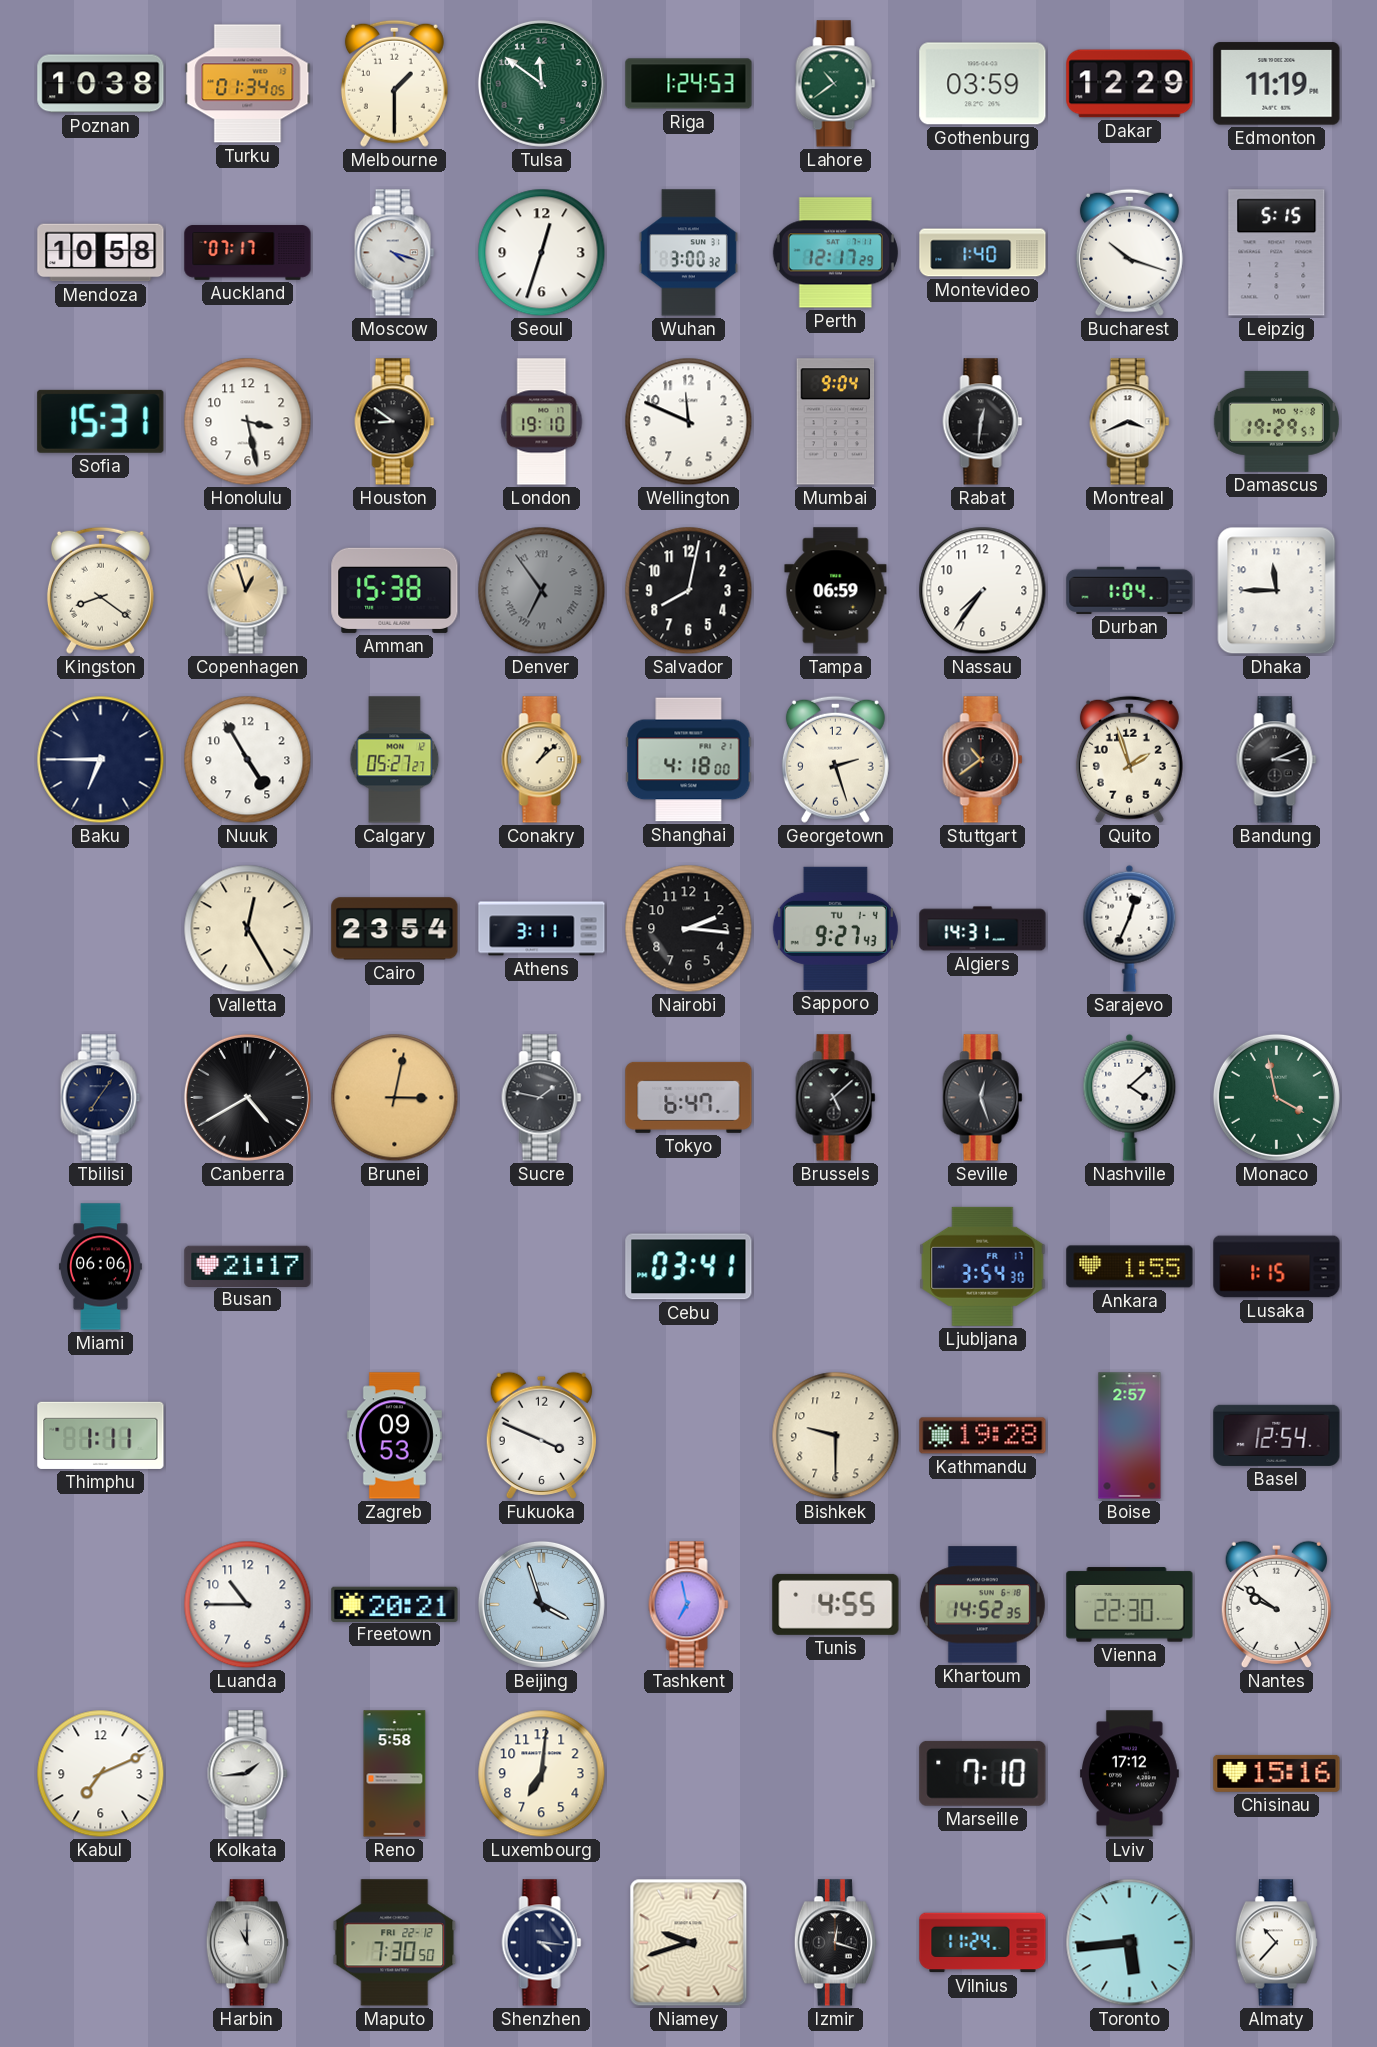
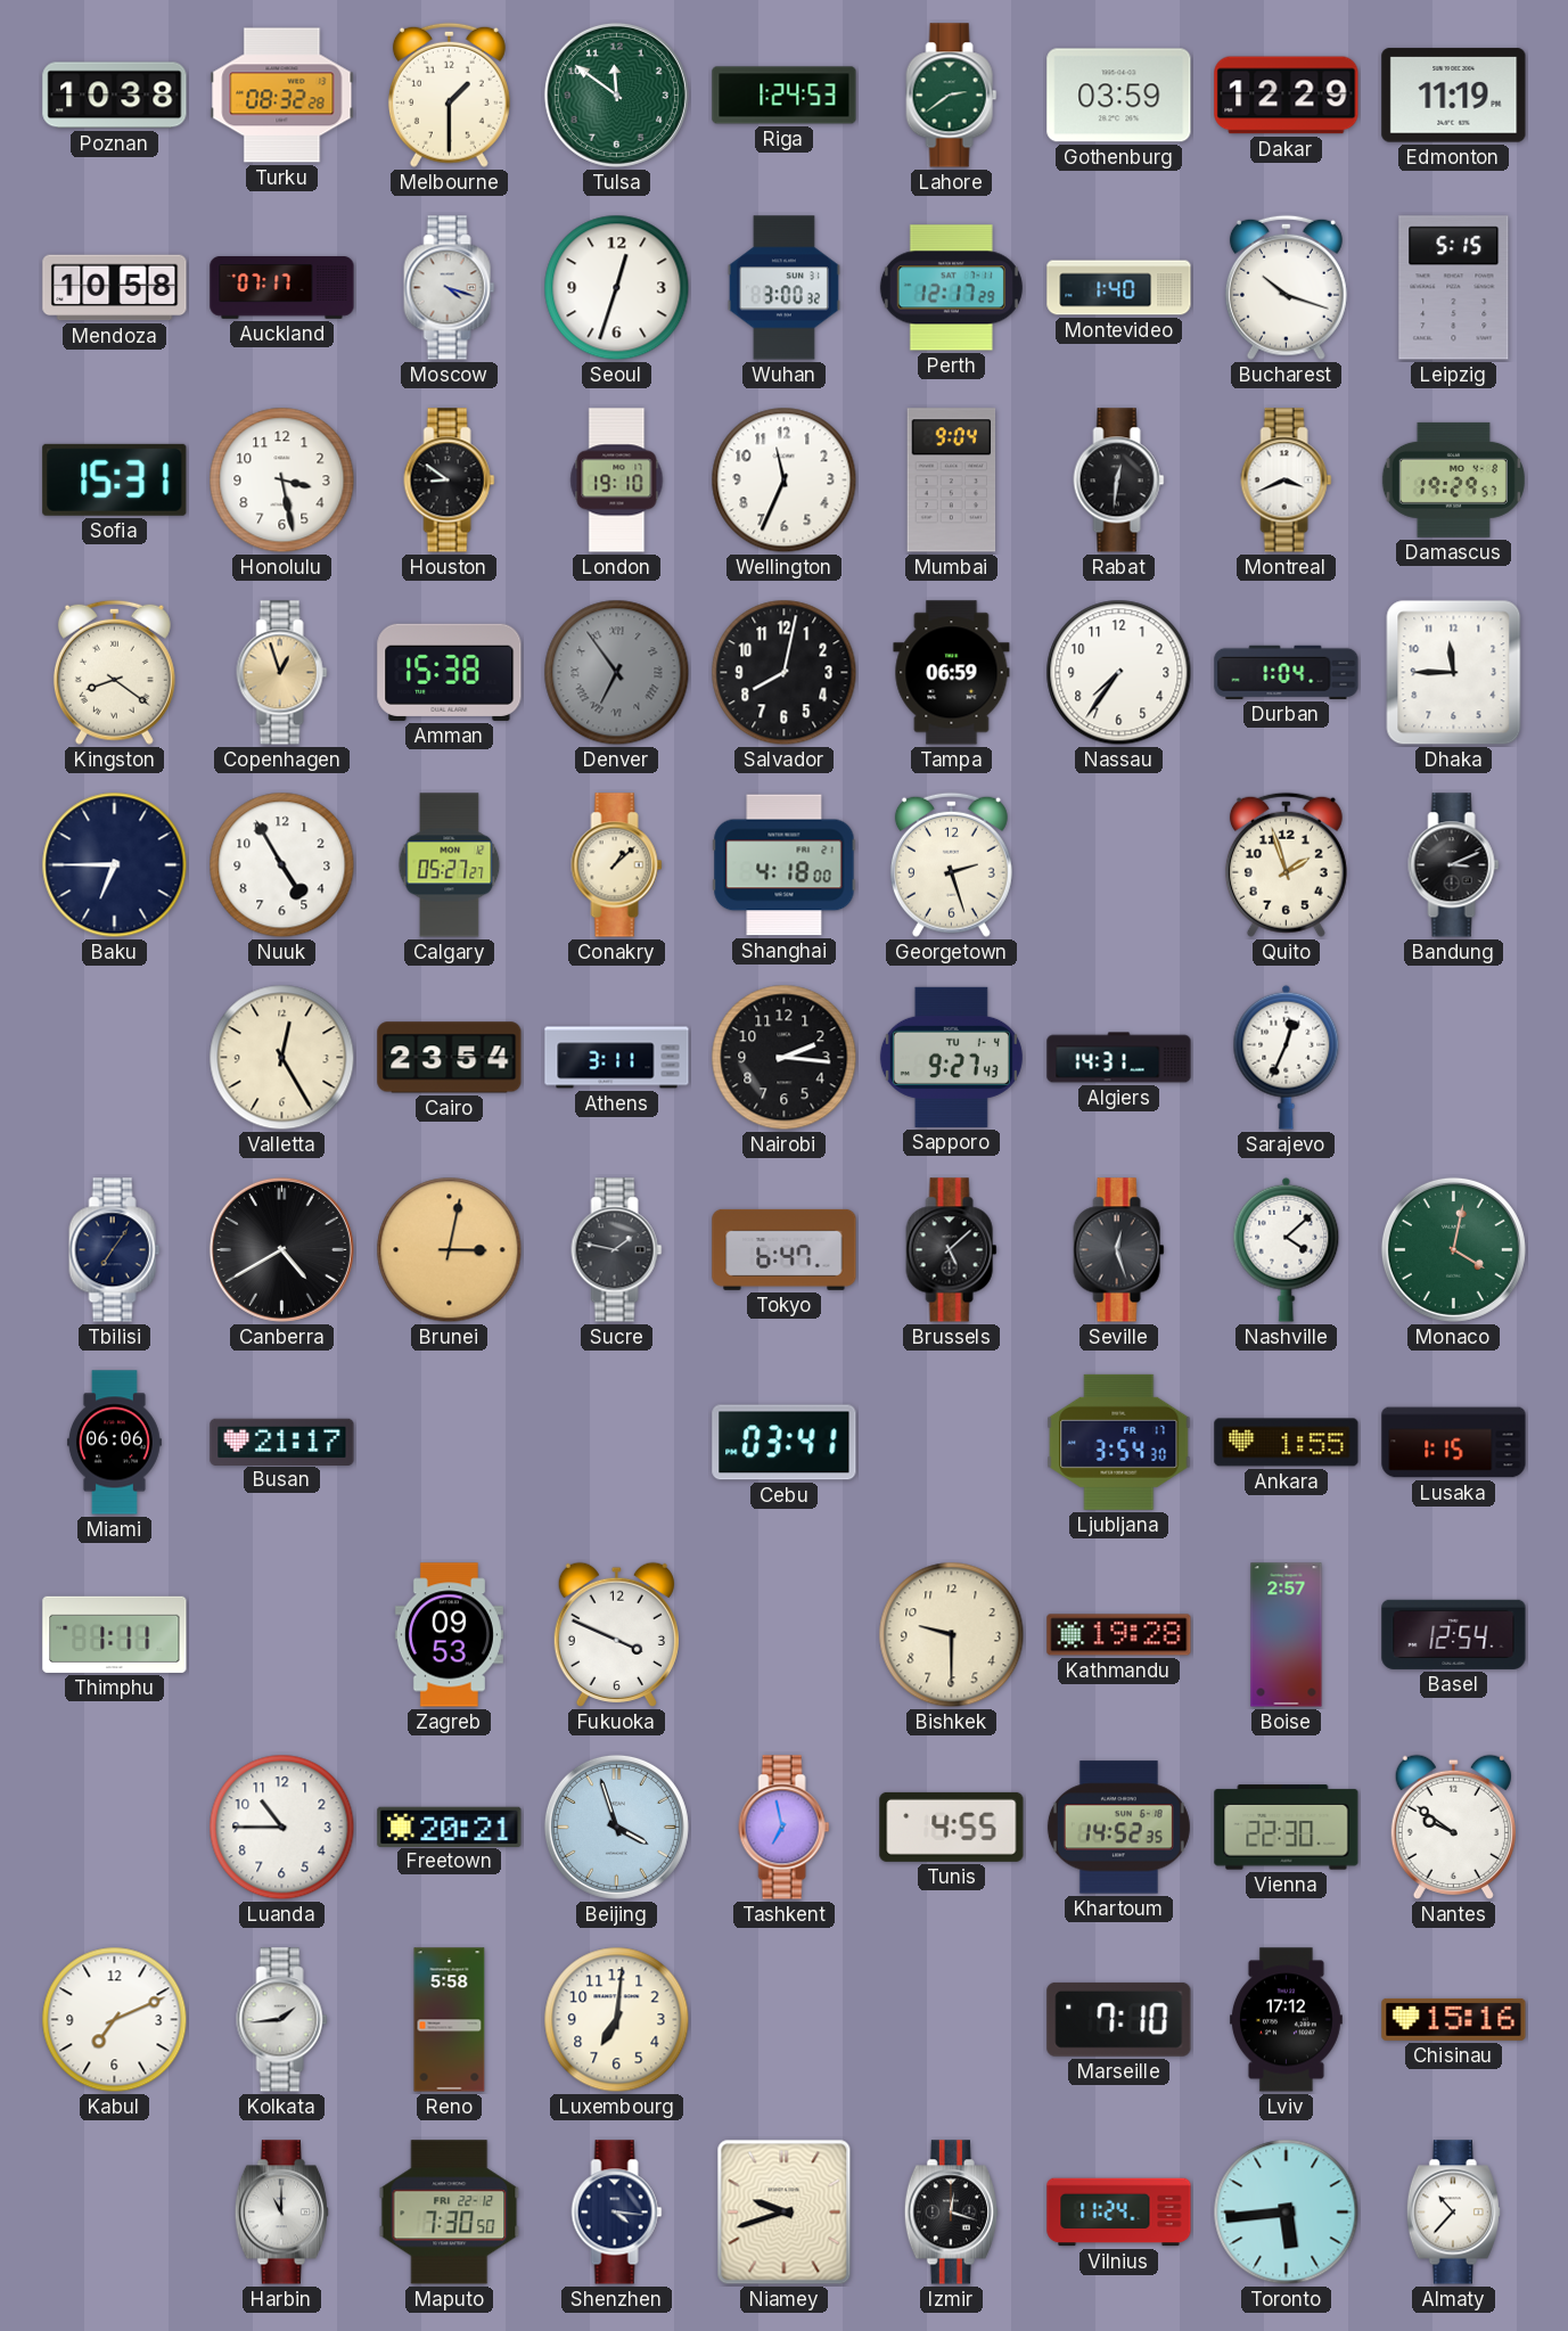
Turku: 01:34 -> 08:32
Lahore: 10:39 -> 2:39
Wellington: 11:49 -> 11:34
Stuttgart: 10:39 -> none
Monaco: 3:58 -> 4:02
